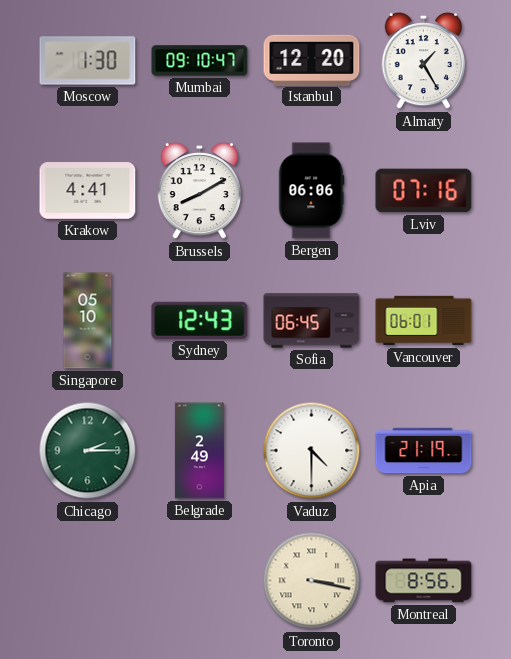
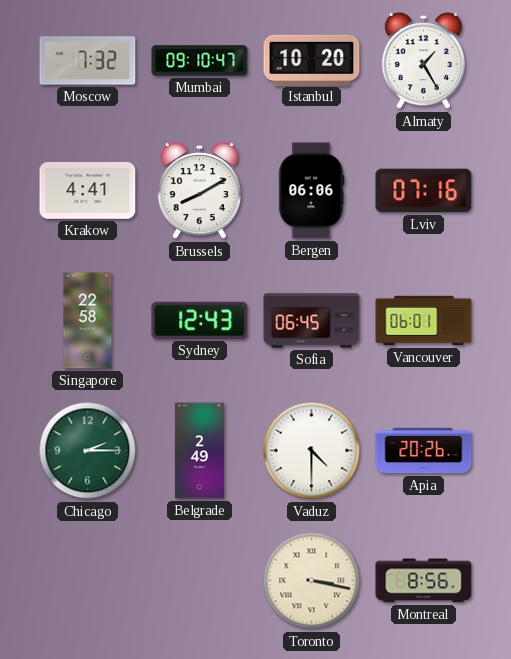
Moscow: 1:30 -> 7:32
Istanbul: 12:20 -> 10:20
Singapore: 05:10 -> 22:58
Apia: 21:19 -> 20:26
